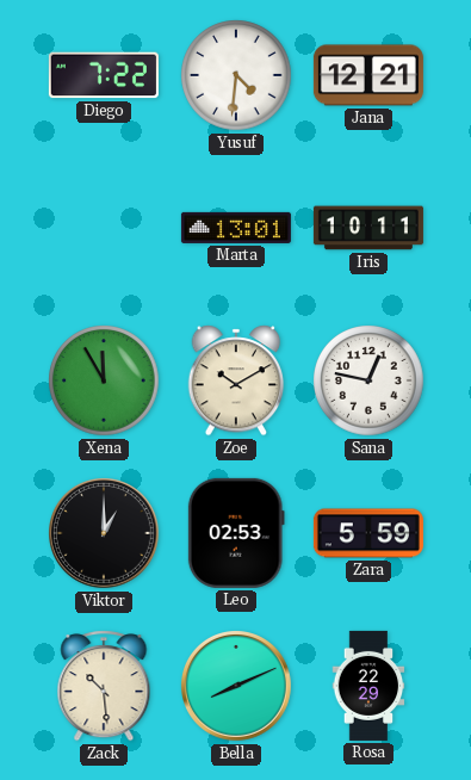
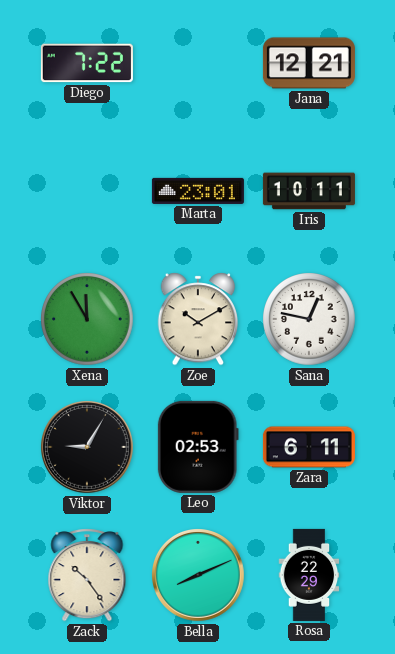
Yusuf: 4:31 -> none
Marta: 13:01 -> 23:01
Viktor: 1:00 -> 9:05
Zara: 5:59 -> 6:11
Zack: 10:29 -> 10:24
